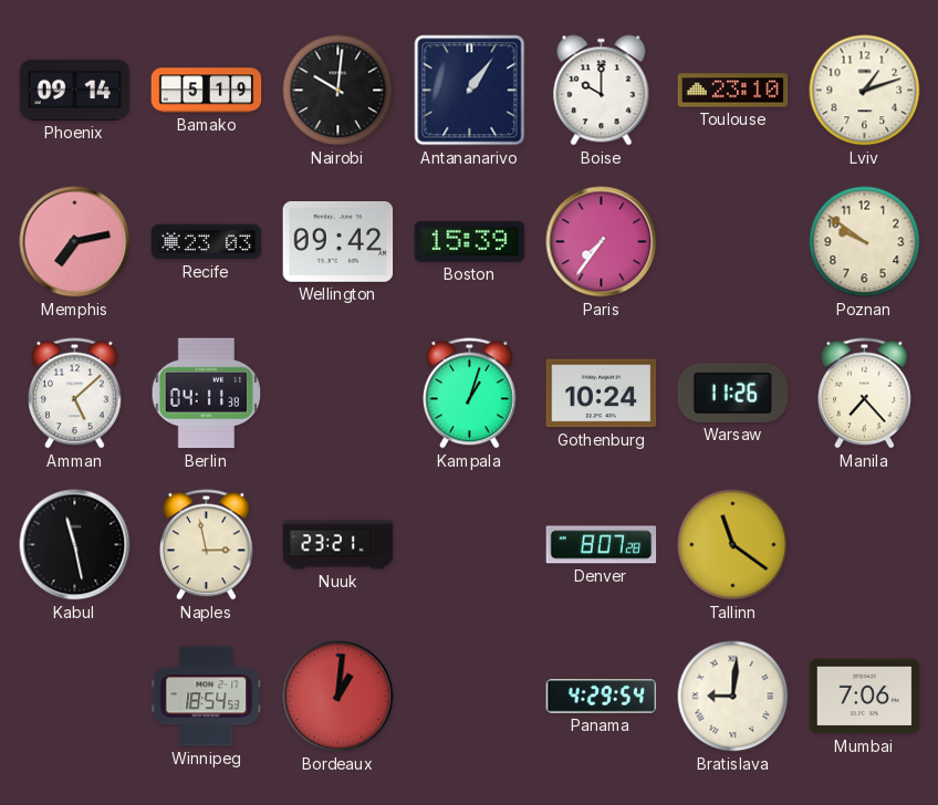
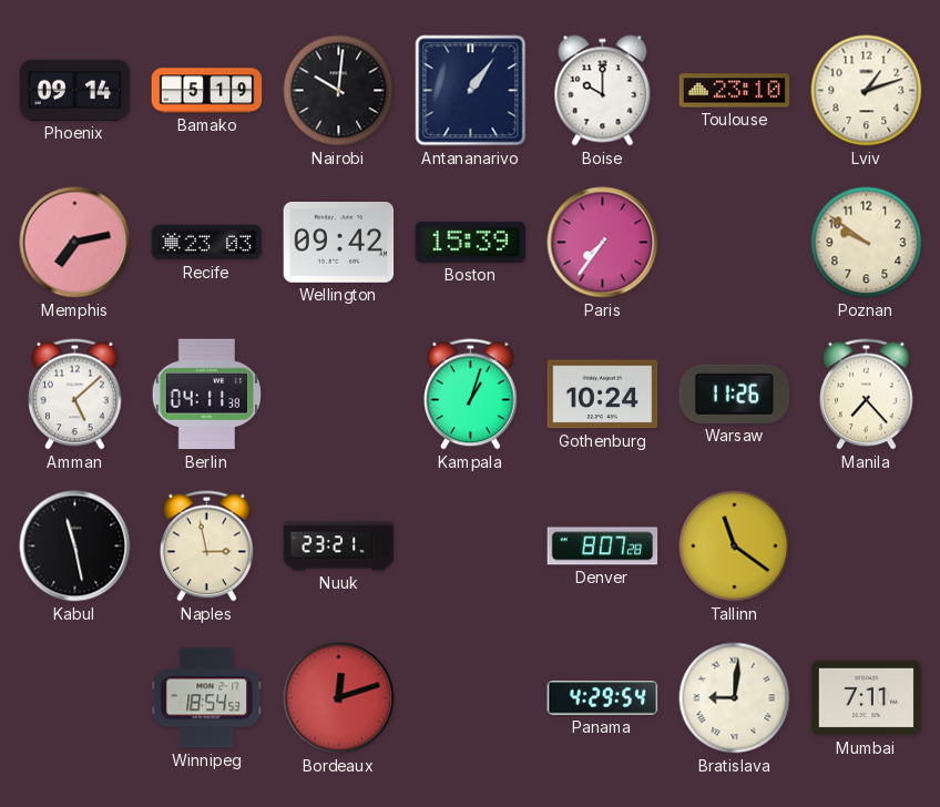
Bordeaux: 1:01 -> 12:12
Mumbai: 7:06 -> 7:11
